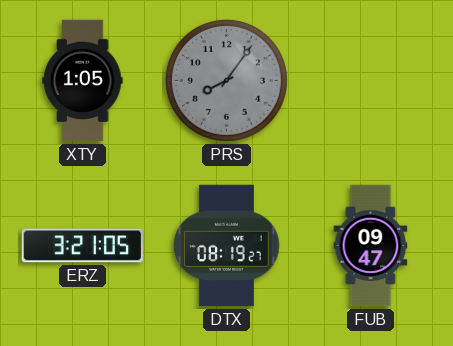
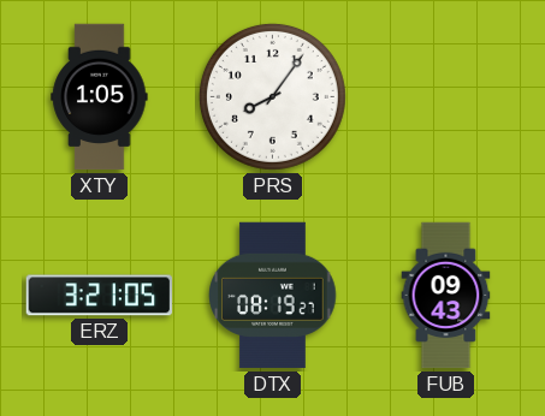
PRS dial: grey -> white
FUB: 09:47 -> 09:43
